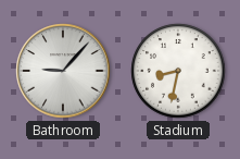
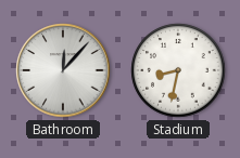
Bathroom: 9:07 -> 12:07
